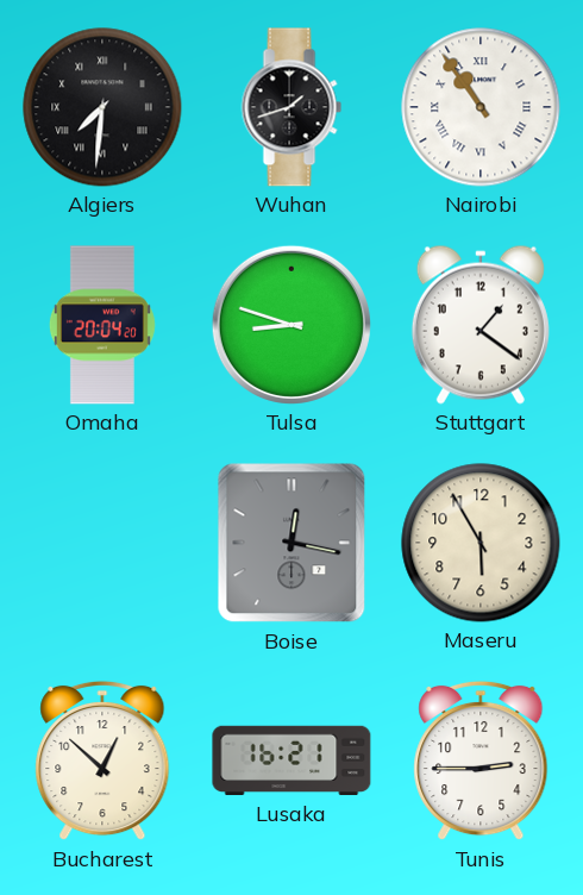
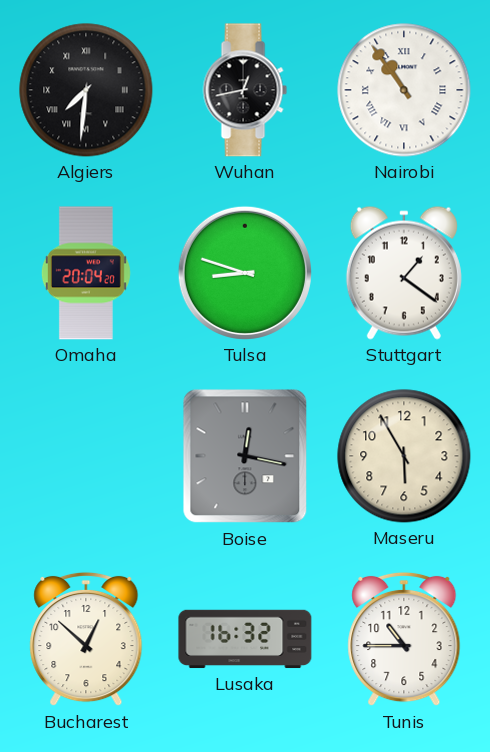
Wuhan: 1:42 -> 12:43
Lusaka: 16:21 -> 16:32
Tunis: 2:45 -> 10:45
